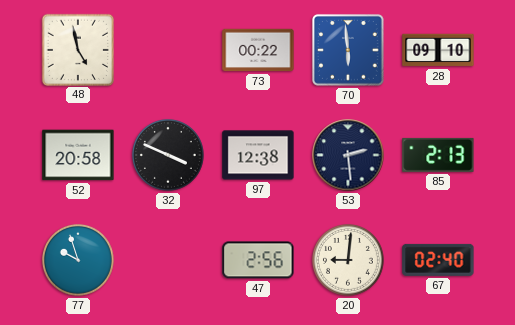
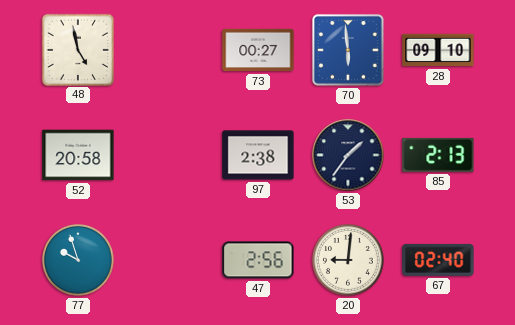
73: 00:22 -> 00:27
32: 3:49 -> none
97: 12:38 -> 2:38
53: 2:29 -> 1:36
